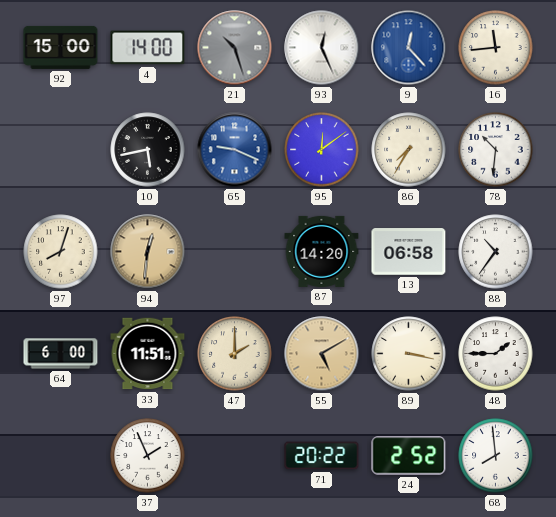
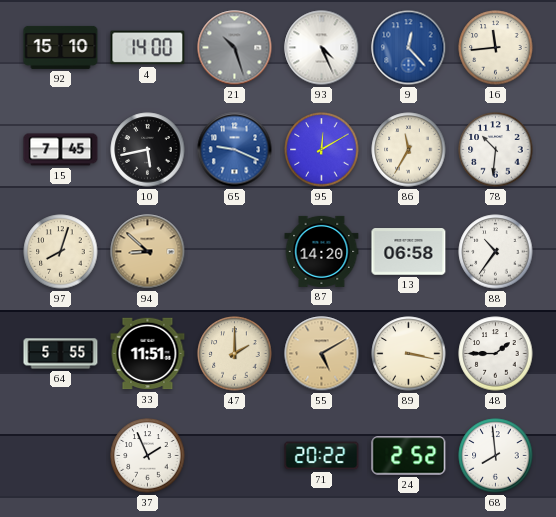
92: 15:00 -> 15:10
93: 12:26 -> 4:26
15: none -> 7:45
95: 12:09 -> 12:10
86: 7:35 -> 11:35
94: 12:31 -> 8:52
64: 6:00 -> 5:55
